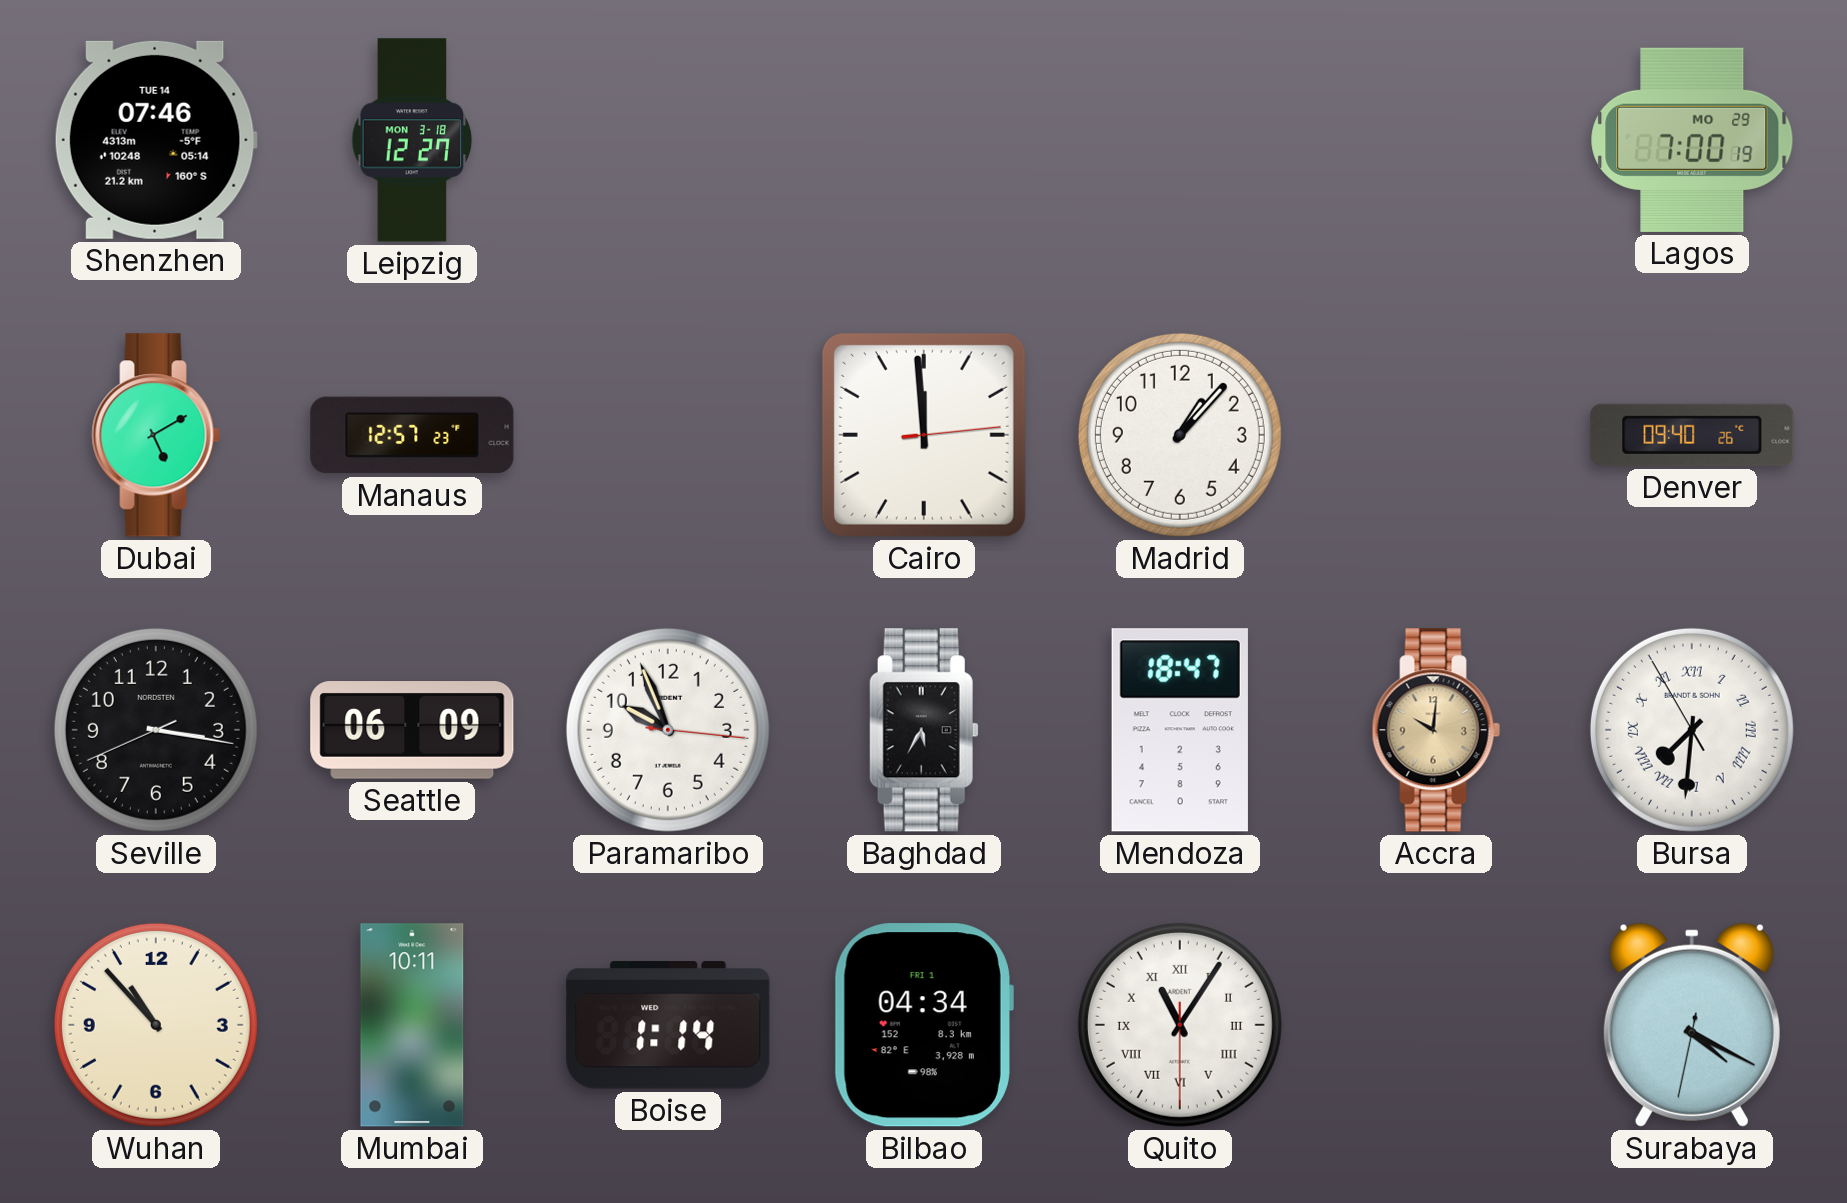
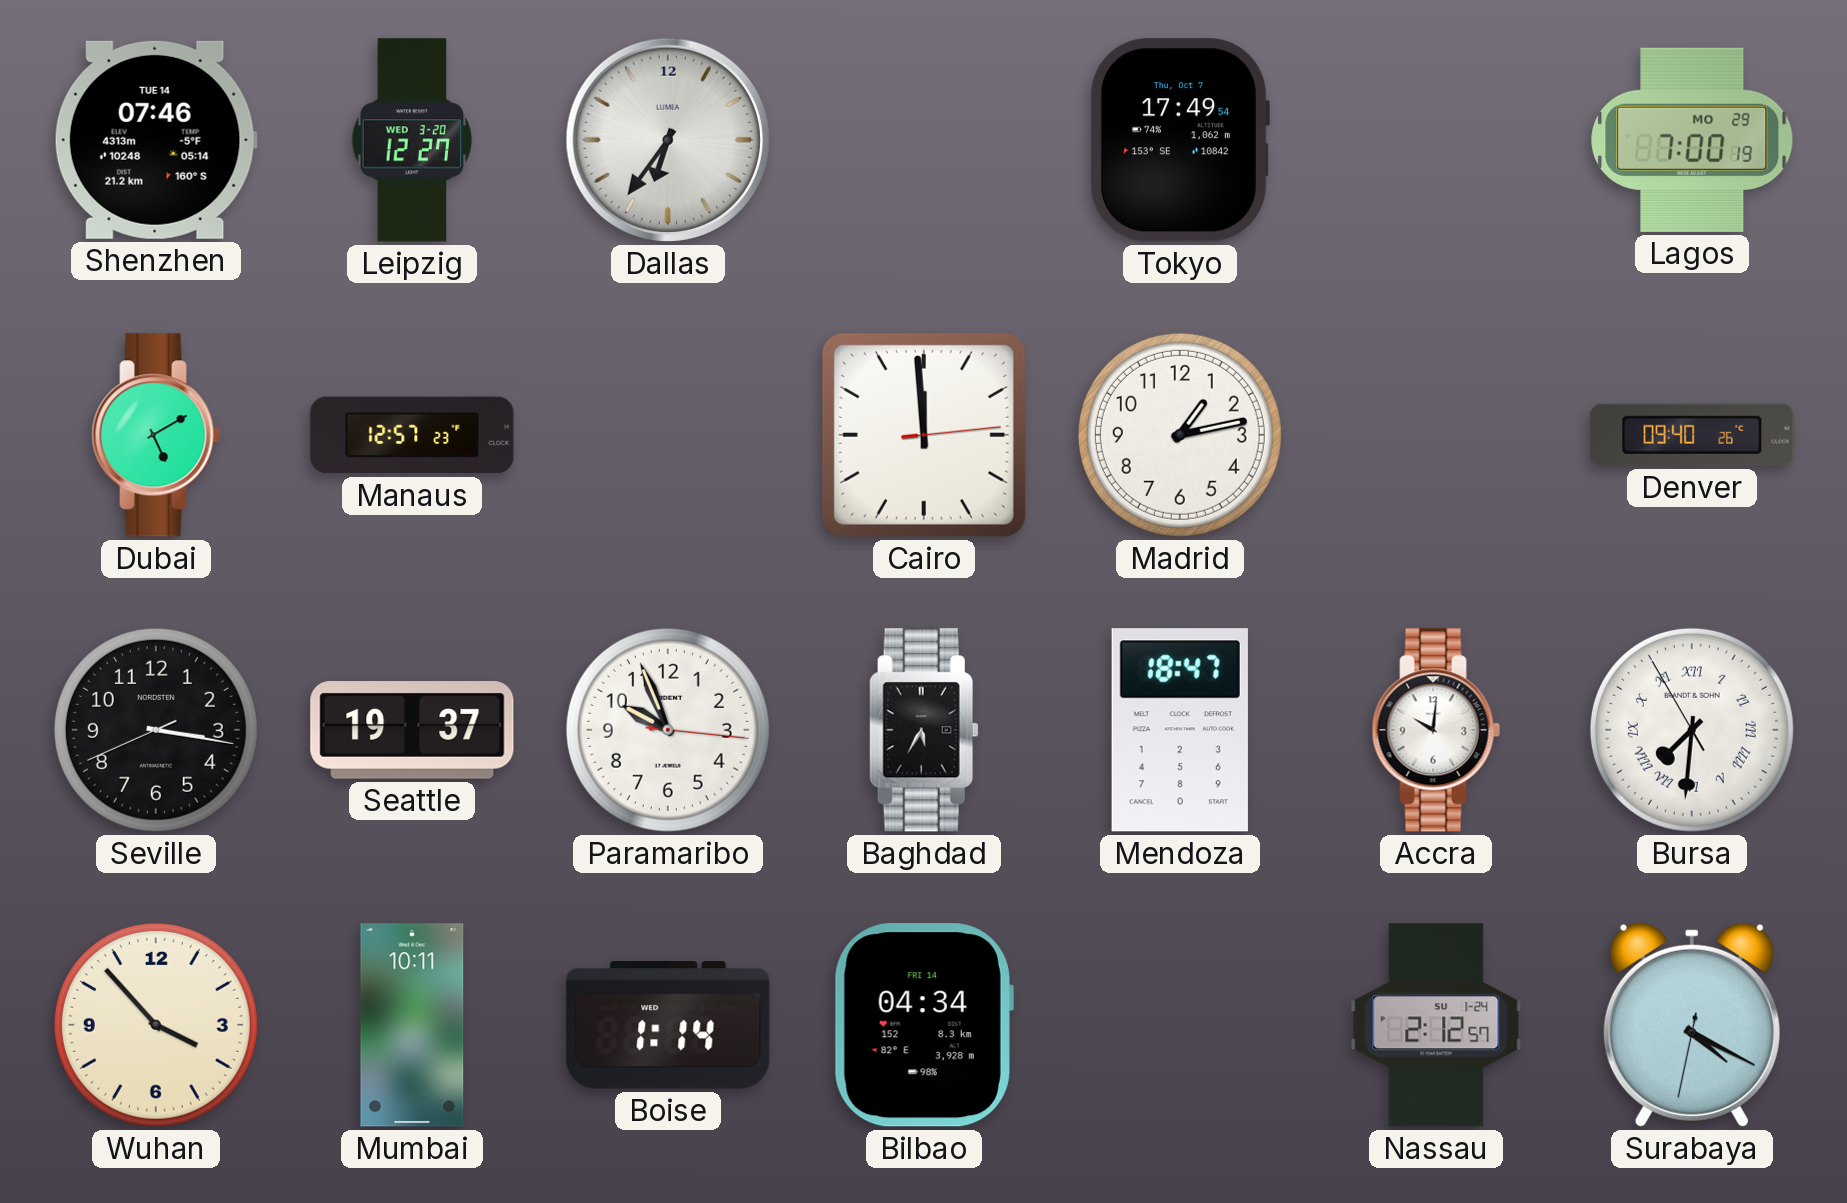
Leipzig date: MON 3-18 -> WED 3-20
Dallas: none -> 6:36
Tokyo: none -> 17:49
Madrid: 1:07 -> 1:13
Seattle: 06:09 -> 19:37
Accra dial: champagne -> white
Wuhan: 10:53 -> 3:53
Bilbao date: FRI 1 -> FRI 14
Quito: 11:05 -> none
Nassau: none -> 2:12
